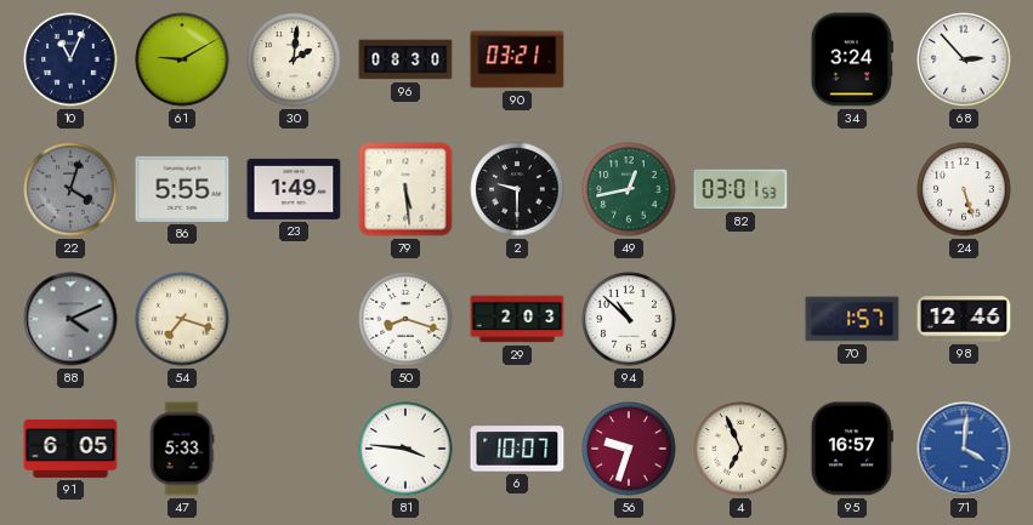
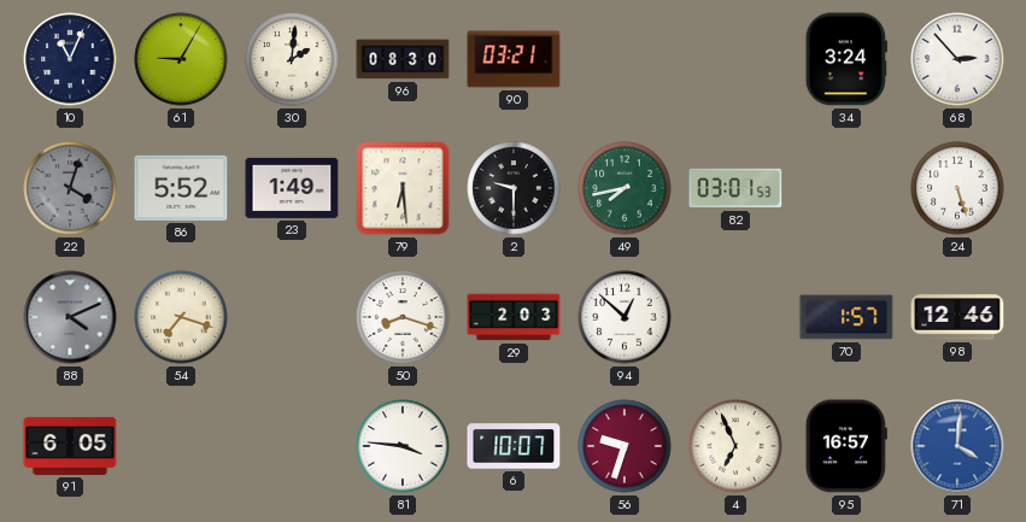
61: 9:10 -> 9:05
86: 5:55 -> 5:52
79: 5:29 -> 6:29
49: 12:43 -> 7:43
94: 10:52 -> 12:52
47: 5:33 -> none
